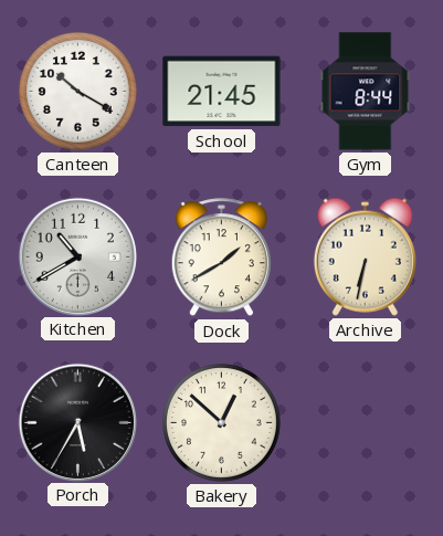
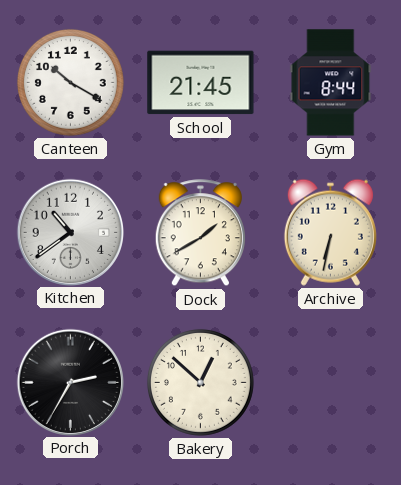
Kitchen: 10:40 -> 10:39
Porch: 5:35 -> 2:35
